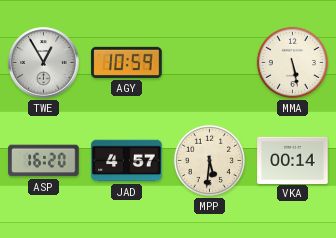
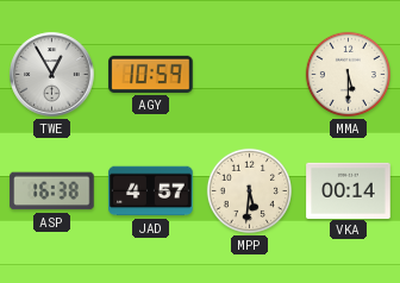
MMA: 5:28 -> 5:30
ASP: 16:20 -> 16:38
